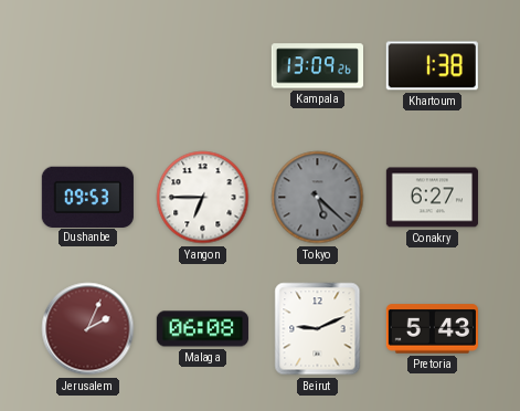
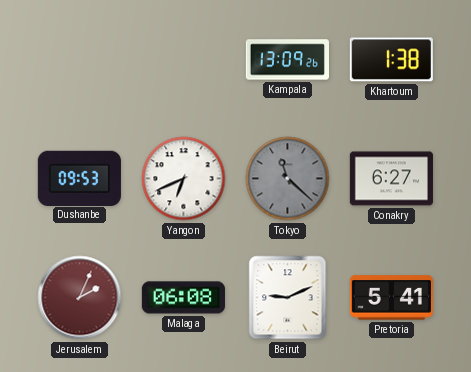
Yangon: 6:45 -> 6:41
Tokyo: 5:22 -> 11:22
Pretoria: 5:43 -> 5:41
